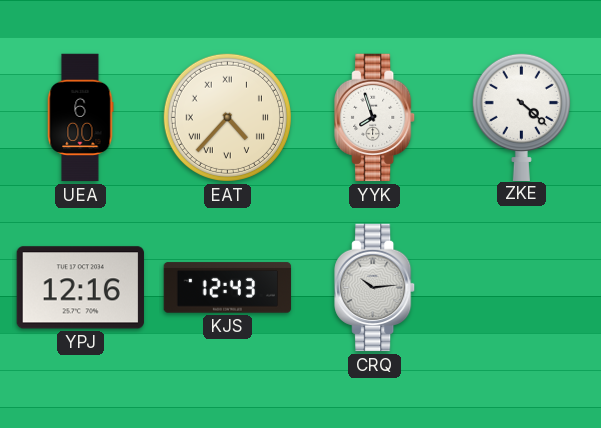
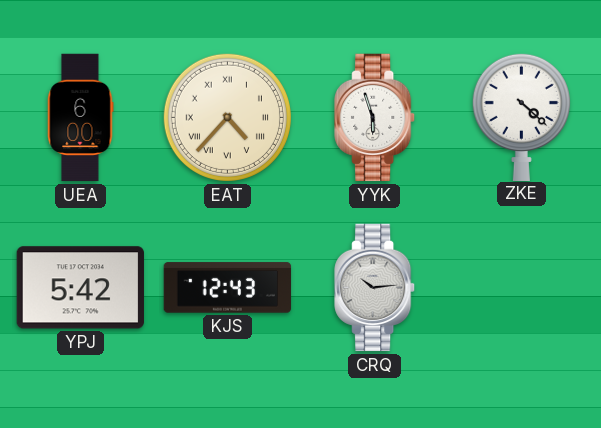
YYK: 7:57 -> 5:57
YPJ: 12:16 -> 5:42
